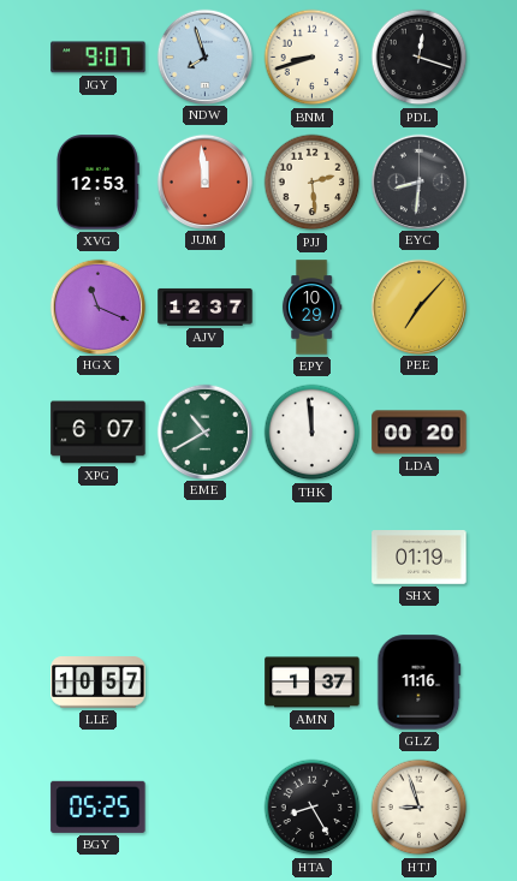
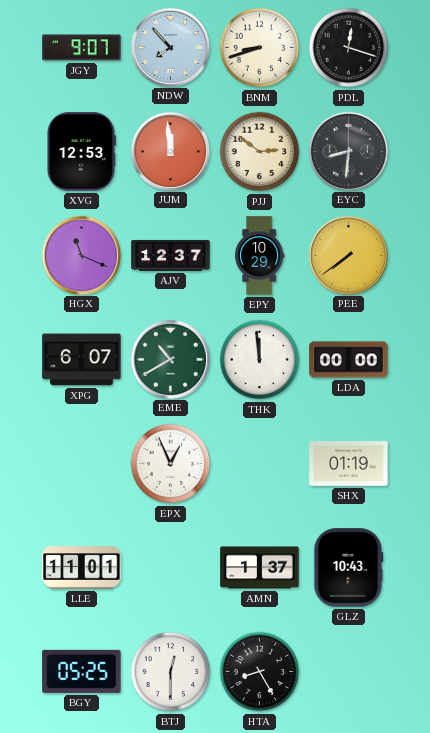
NDW: 7:57 -> 7:53
PJJ: 2:29 -> 2:51
PEE: 7:07 -> 7:39
LDA: 00:20 -> 00:00
EPX: none -> 12:56
LLE: 10:57 -> 11:01
GLZ: 11:16 -> 10:43
BTJ: none -> 12:30
HTJ: 8:57 -> none
